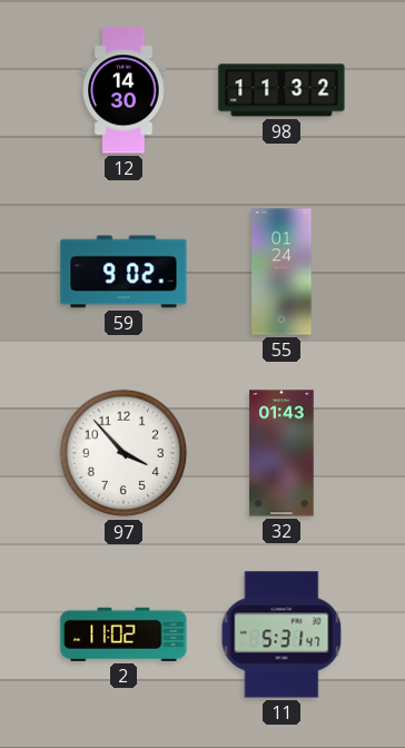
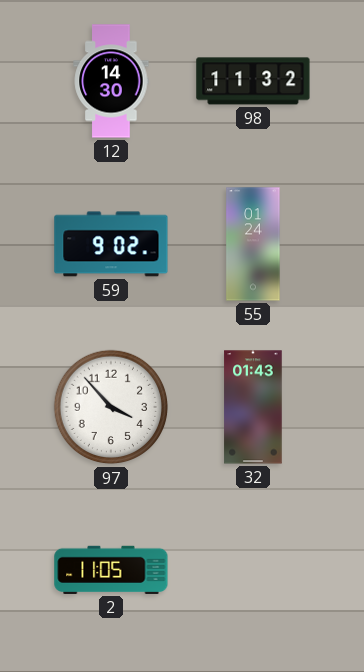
2: 11:02 -> 11:05
11: 5:31 -> none
